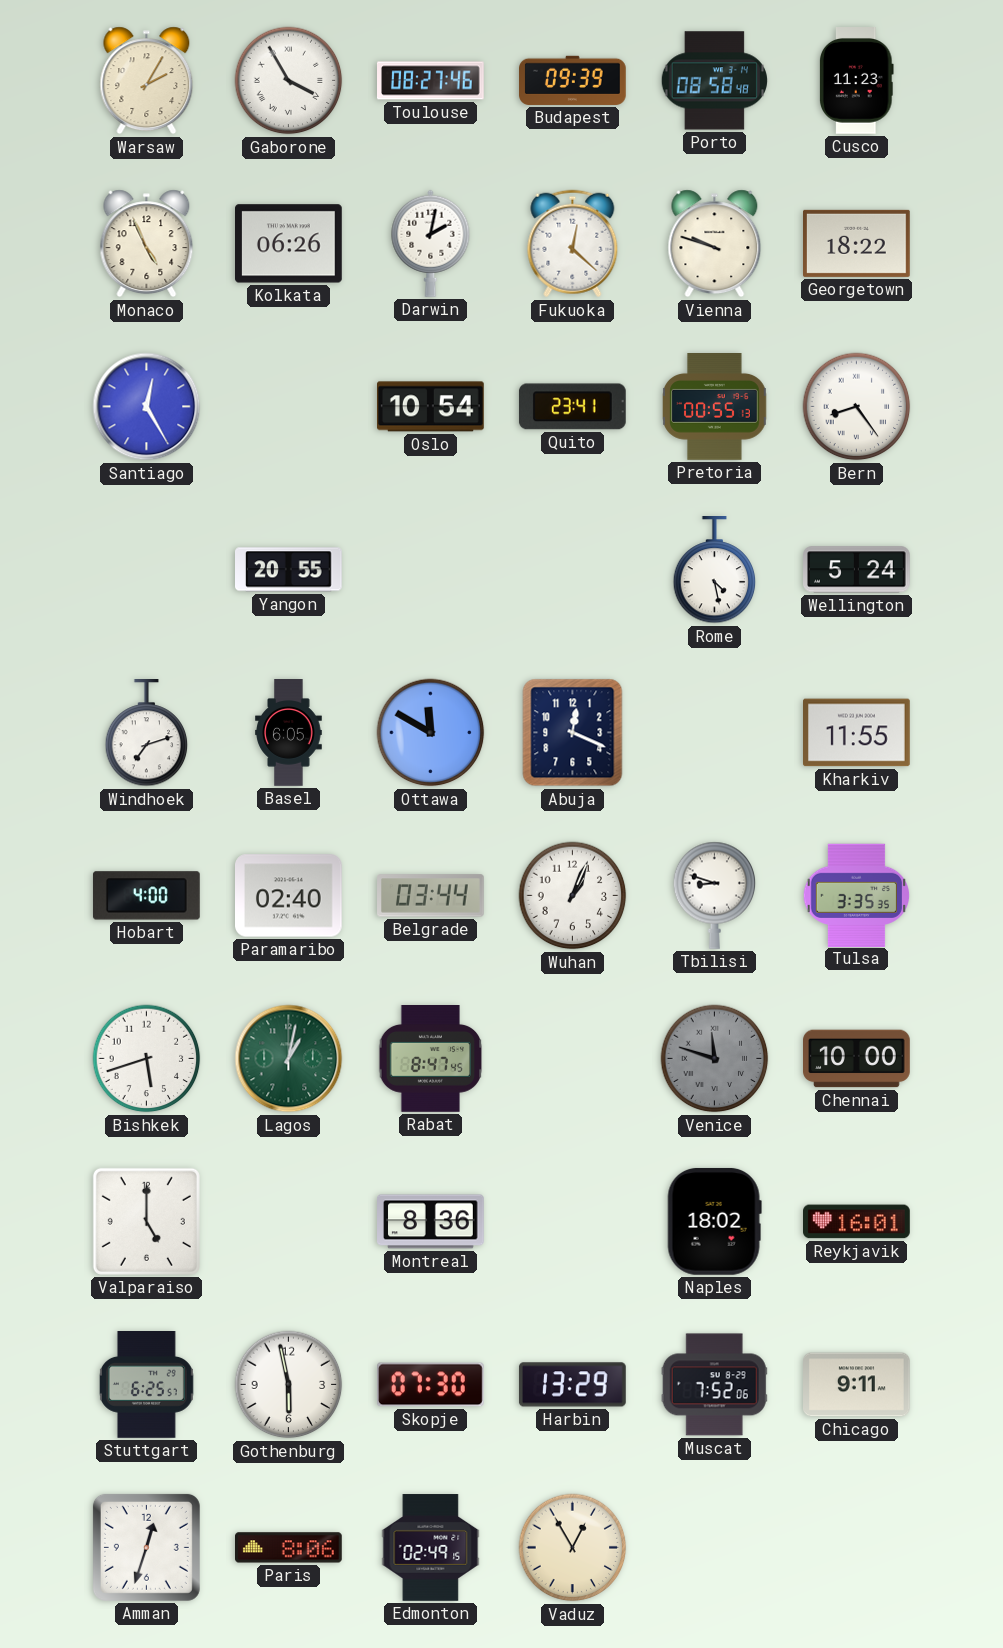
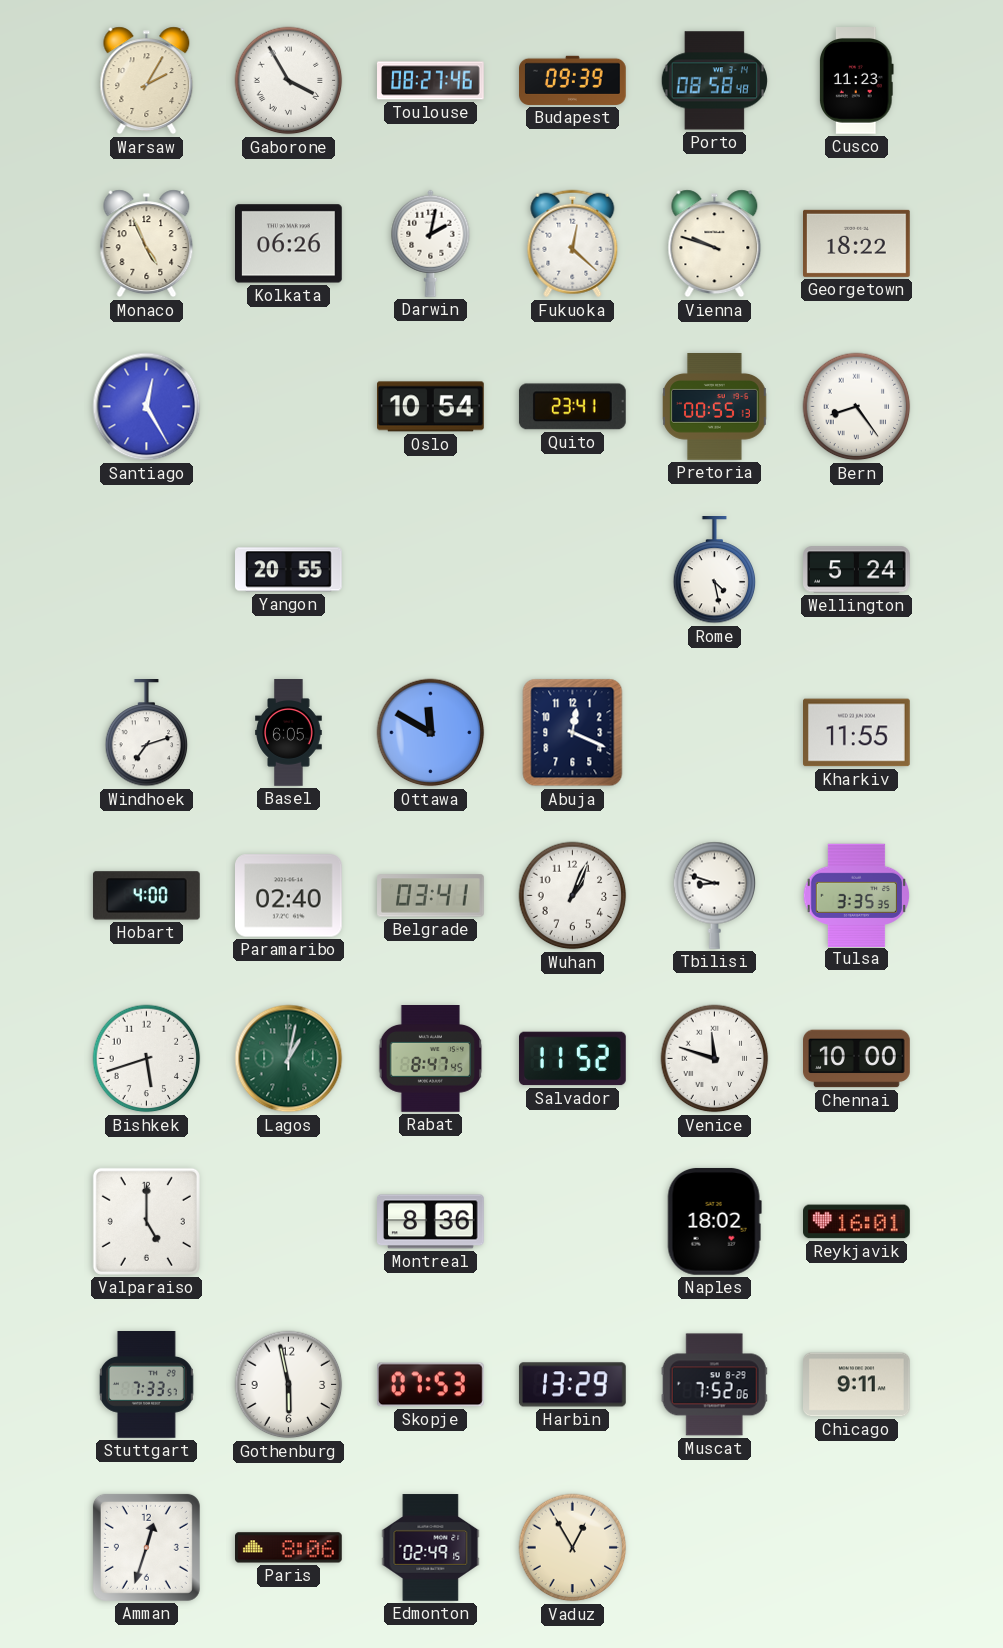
Belgrade: 03:44 -> 03:41
Salvador: none -> 11:52
Venice dial: grey -> white
Stuttgart: 6:25 -> 7:33
Skopje: 07:30 -> 07:53
